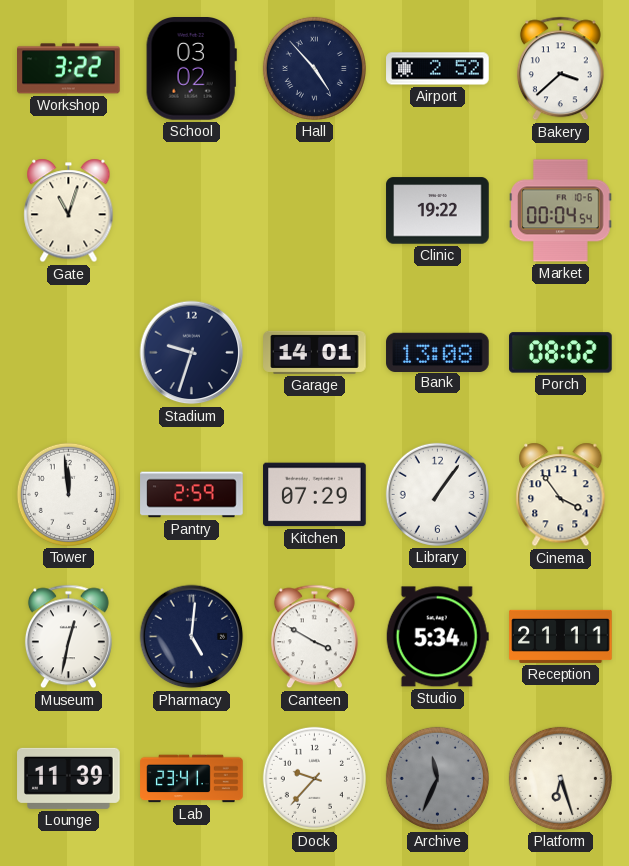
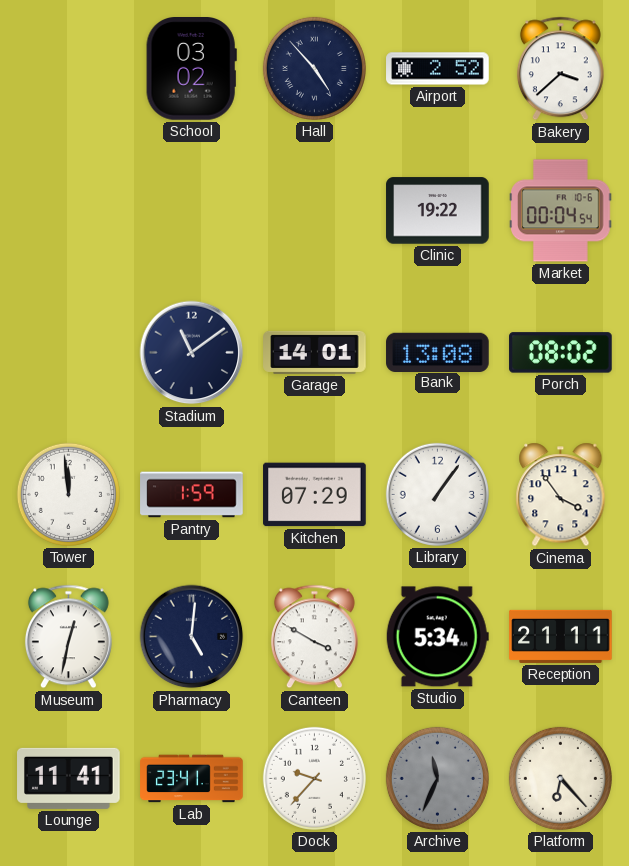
Workshop: 3:22 -> none
Gate: 11:03 -> none
Stadium: 9:33 -> 11:09
Pantry: 2:59 -> 1:59
Lounge: 11:39 -> 11:41
Platform: 6:27 -> 6:23
